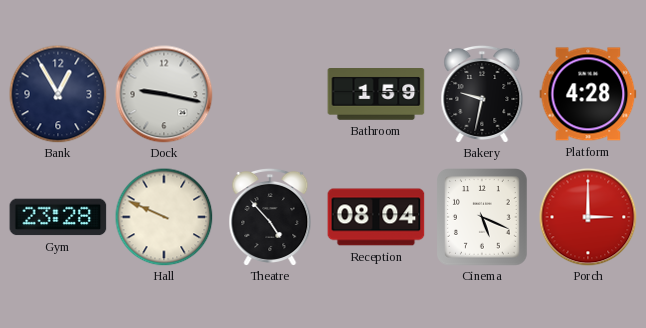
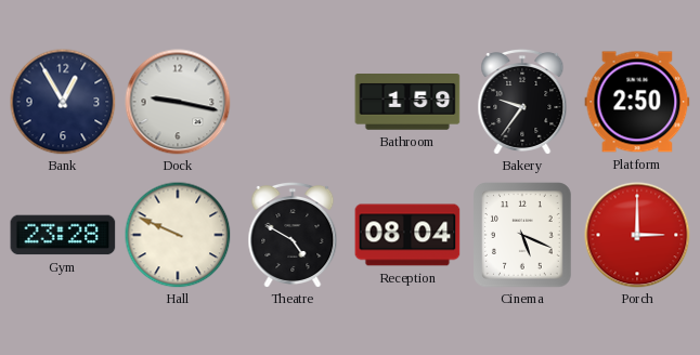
Bakery: 9:32 -> 9:36
Platform: 4:28 -> 2:50
Theatre: 4:53 -> 4:50
